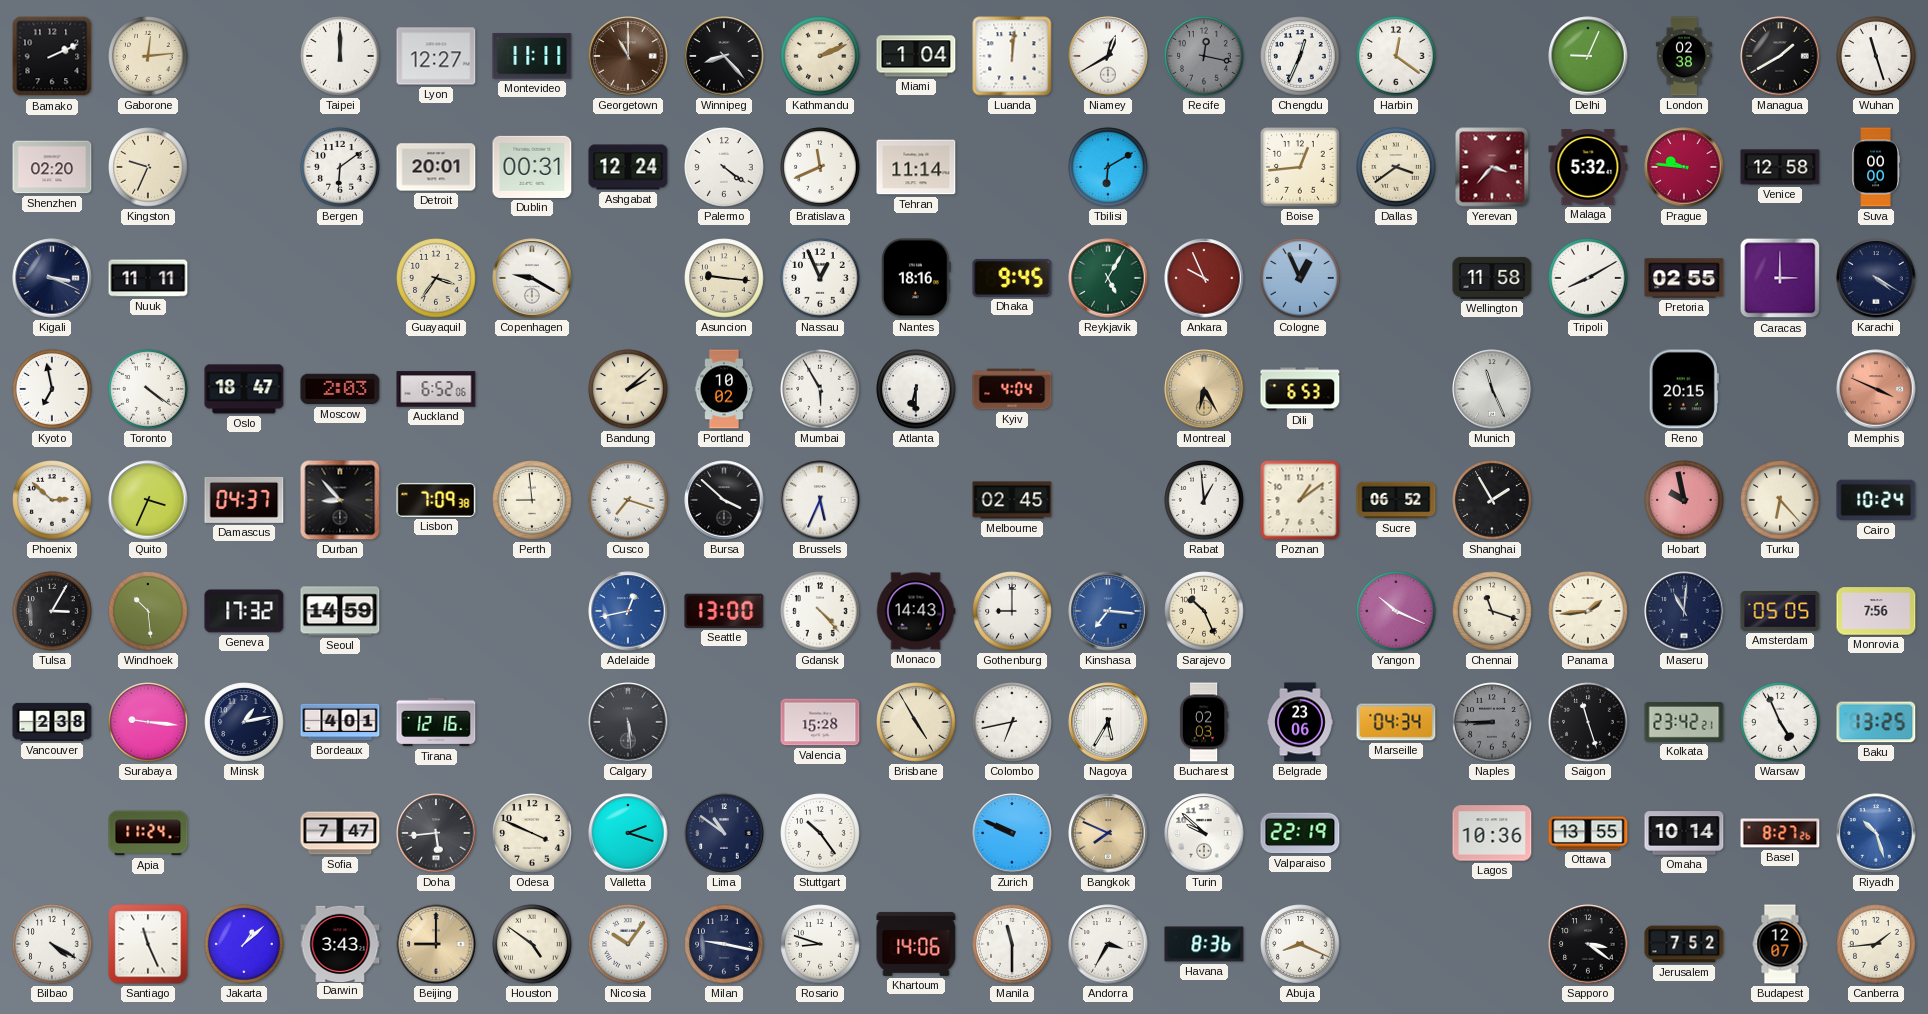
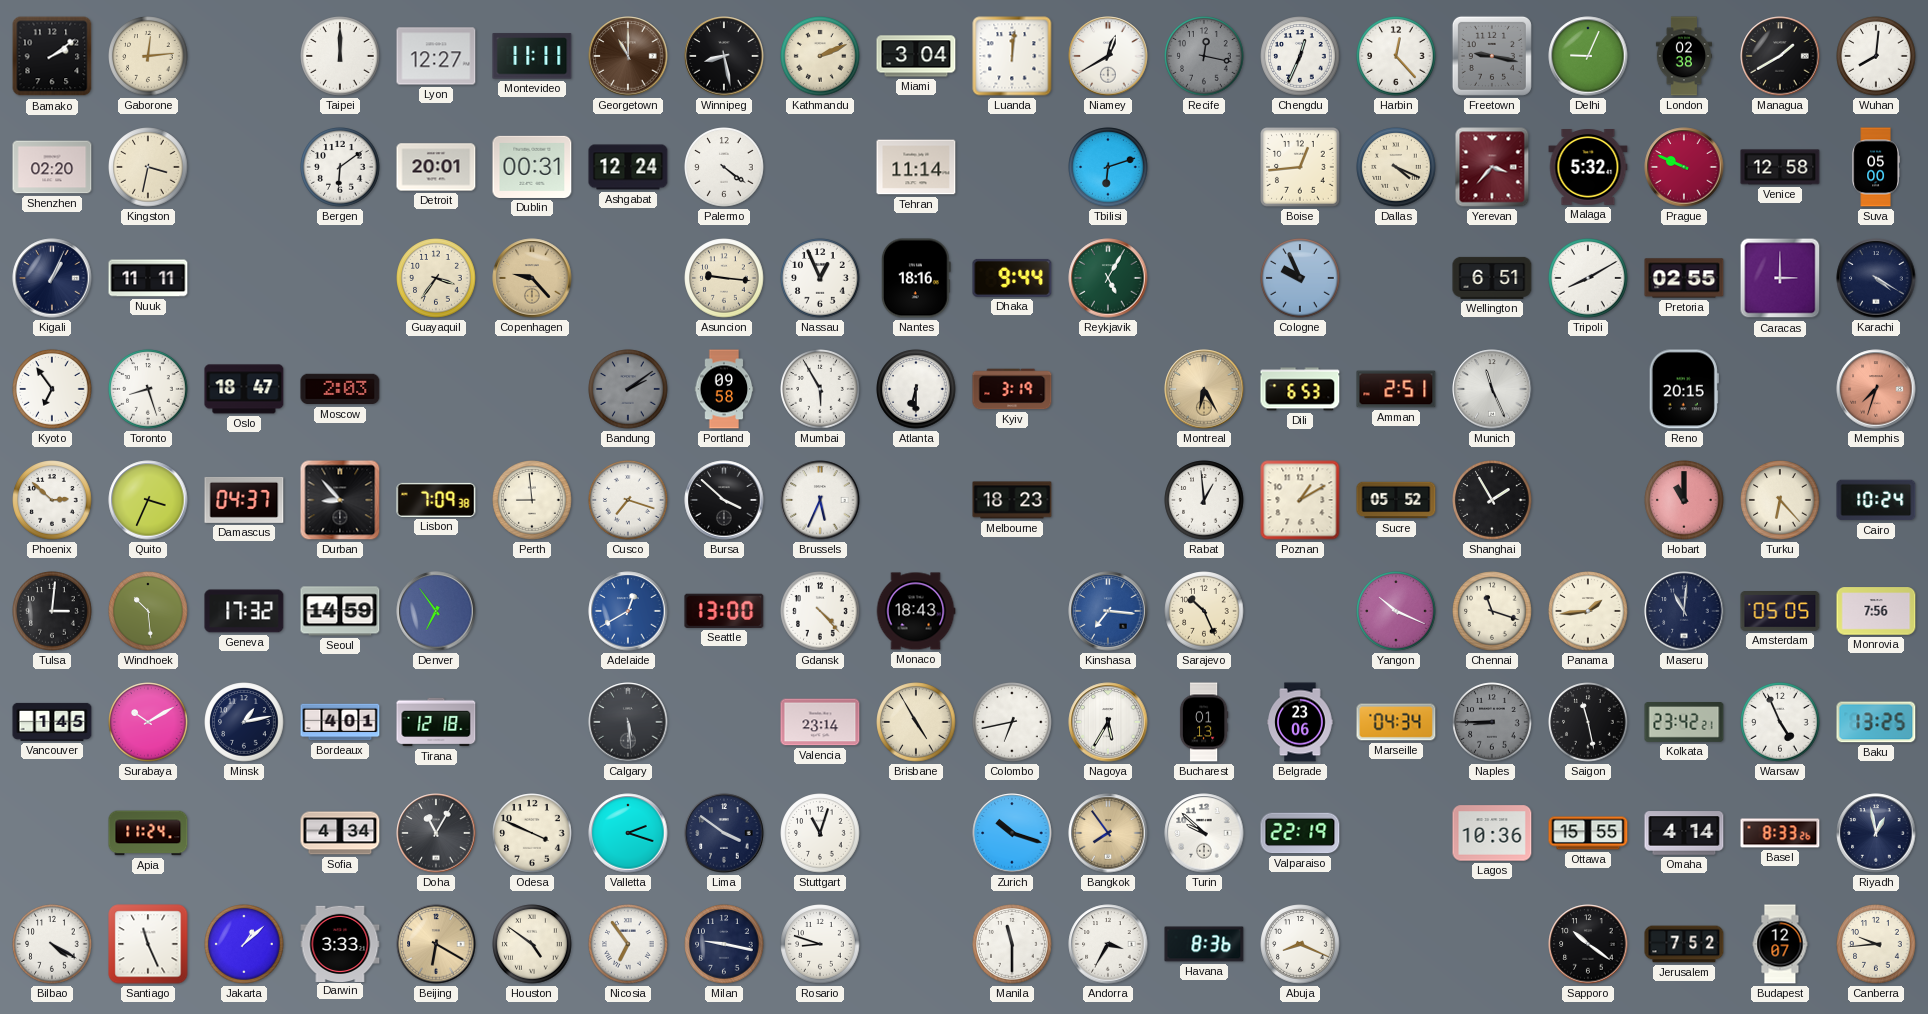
Bamako: 2:11 -> 2:09
Winnipeg: 8:23 -> 8:28
Miami: 1:04 -> 3:04
Harbin: 12:21 -> 12:23
Freetown: none -> 9:17
Wuhan: 11:27 -> 8:01
Kingston: 9:34 -> 3:32
Bratislava: 11:41 -> none
Tbilisi: 6:10 -> 6:12
Dallas: 3:39 -> 4:19
Prague: 9:46 -> 9:49
Suva: 00:00 -> 05:00
Kigali: 3:19 -> 1:04
Copenhagen: 9:20 -> 9:23
Copenhagen dial: white -> champagne
Dhaka: 9:45 -> 9:44
Ankara: 9:56 -> none
Cologne: 12:56 -> 9:56
Wellington: 11:58 -> 6:51
Kyoto: 6:58 -> 6:54
Toronto: 4:21 -> 8:27
Auckland: 6:52 -> none
Bandung: 2:08 -> 2:09
Bandung dial: cream -> grey
Portland: 10:02 -> 09:58
Kyiv: 4:04 -> 3:19
Amman: none -> 2:51
Memphis: 3:49 -> 7:33
Melbourne: 02:45 -> 18:23
Poznan: 1:09 -> 1:10
Sucre: 06:52 -> 05:52
Hobart: 9:58 -> 11:00
Tulsa: 3:05 -> 3:01
Denver: none -> 6:54
Adelaide: 12:43 -> 12:40
Monaco: 14:43 -> 18:43
Gothenburg: 9:00 -> none
Vancouver: 2:38 -> 1:45
Surabaya: 9:16 -> 10:10
Tirana: 12:16 -> 12:18
Valencia: 15:28 -> 23:14
Bucharest: 02:03 -> 01:13
Saigon: 11:27 -> 11:28
Sofia: 7:47 -> 4:34
Doha: 5:44 -> 11:05
Lima: 10:51 -> 3:51
Stuttgart: 10:24 -> 11:03
Zurich: 9:49 -> 10:18
Bangkok: 7:49 -> 7:54
Ottawa: 13:55 -> 15:55
Omaha: 10:14 -> 4:14
Basel: 8:27 -> 8:33
Riyadh: 10:27 -> 12:58
Riyadh dial: blue -> navy
Darwin: 3:43 -> 3:33
Beijing: 9:00 -> 6:20
Nicosia: 10:06 -> 6:54
Khartoum: 14:06 -> none
Sapporo: 3:21 -> 10:21
Canberra: 1:44 -> 9:44
